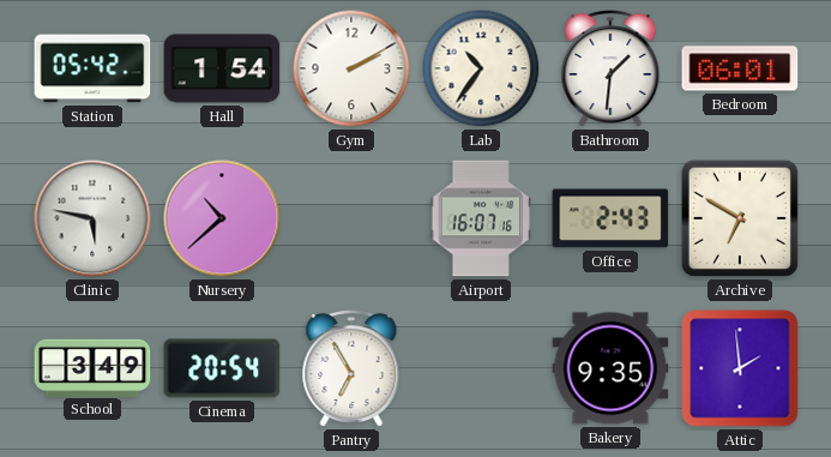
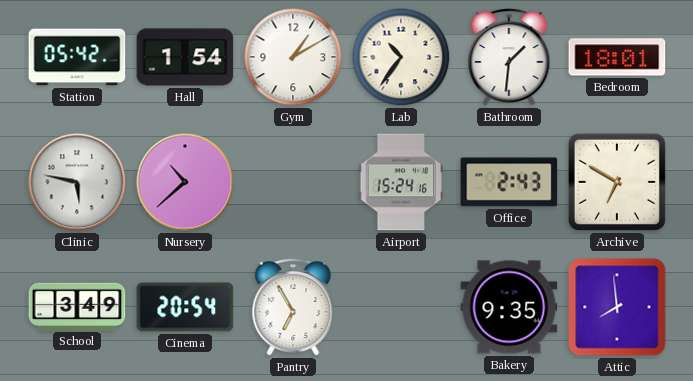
Gym: 2:10 -> 1:10
Bedroom: 06:01 -> 18:01
Airport: 16:07 -> 15:24
Attic: 1:59 -> 7:59
